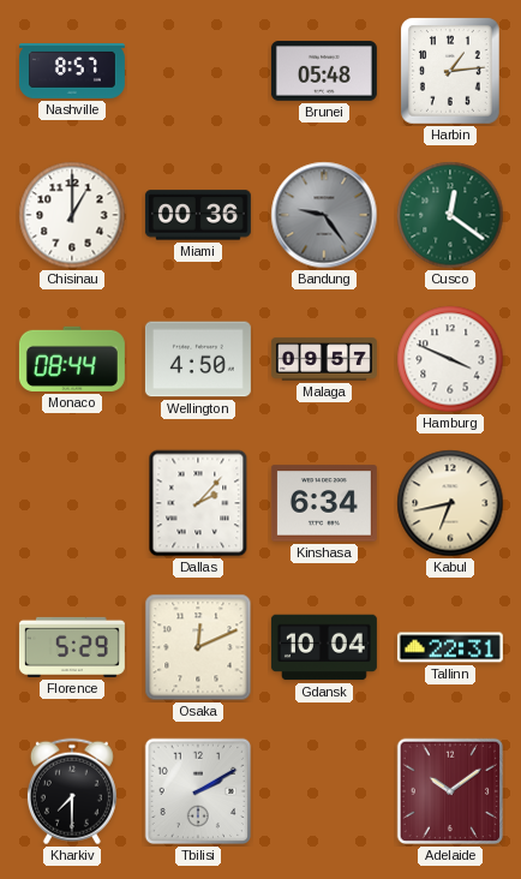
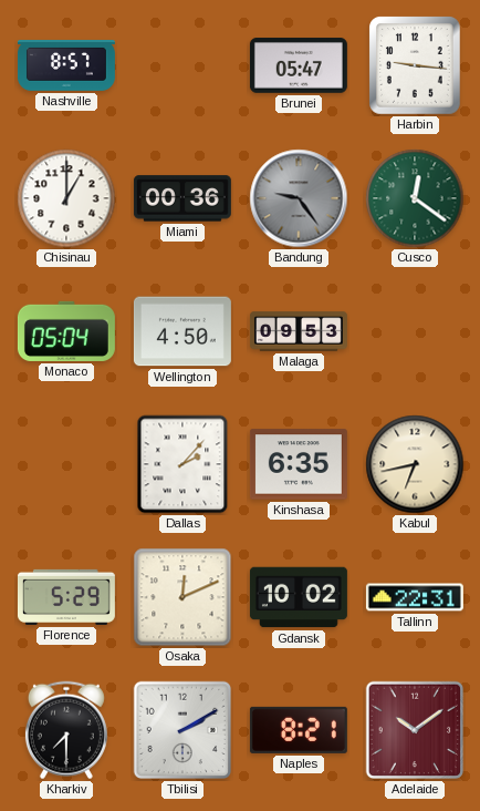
Brunei: 05:48 -> 05:47
Harbin: 1:14 -> 9:16
Monaco: 08:44 -> 05:04
Malaga: 09:57 -> 09:53
Hamburg: 3:49 -> none
Kinshasa: 6:34 -> 6:35
Gdansk: 10:04 -> 10:02
Naples: none -> 8:21
